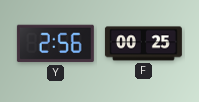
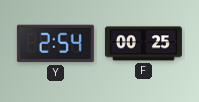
Y: 2:56 -> 2:54
